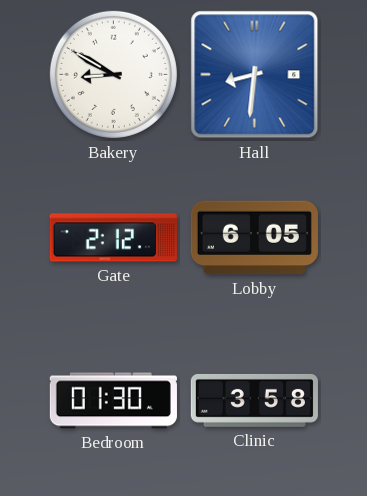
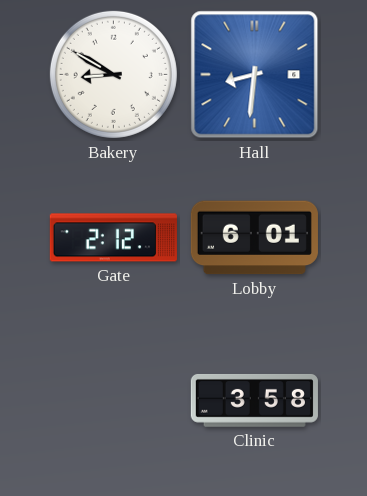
Lobby: 6:05 -> 6:01
Bedroom: 01:30 -> none
